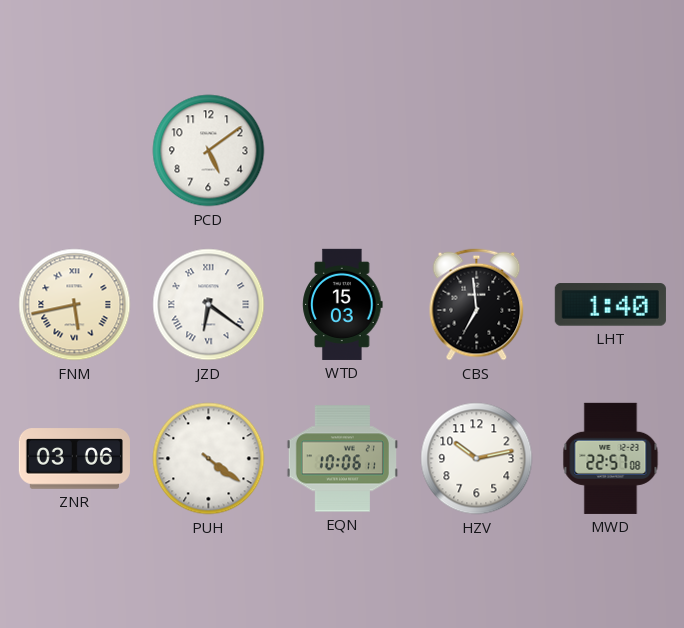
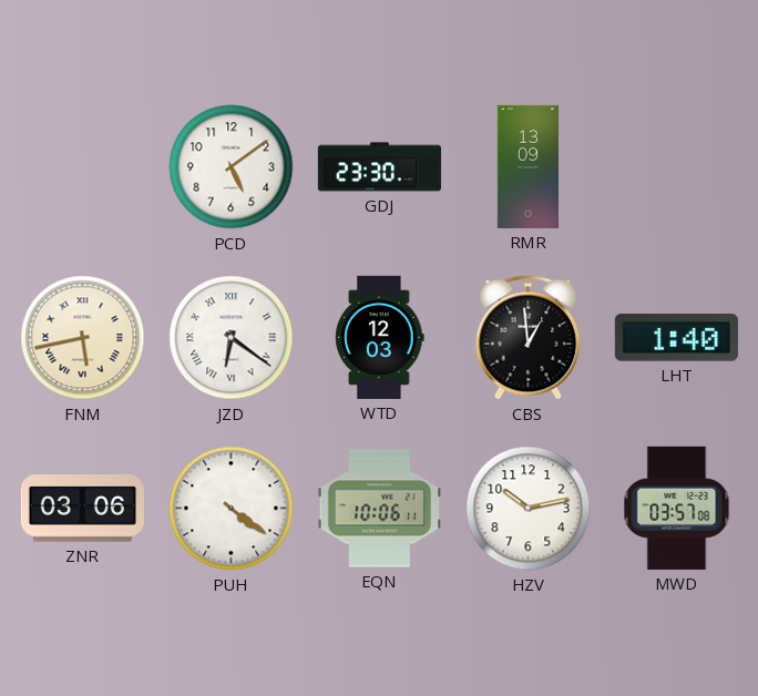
GDJ: none -> 23:30
RMR: none -> 13:09
WTD: 15:03 -> 12:03
CBS: 6:59 -> 12:59
MWD: 22:57 -> 03:57
